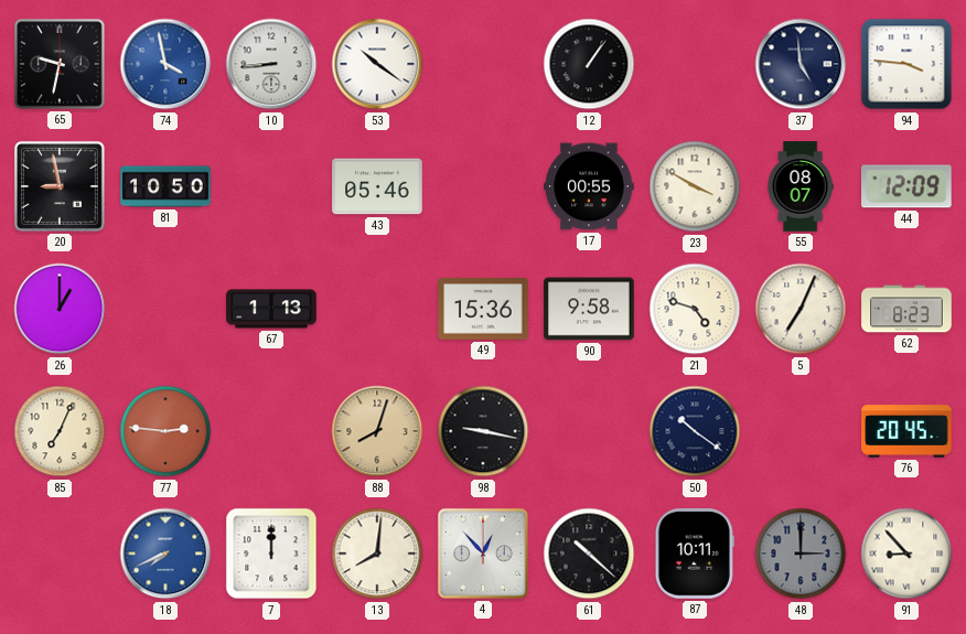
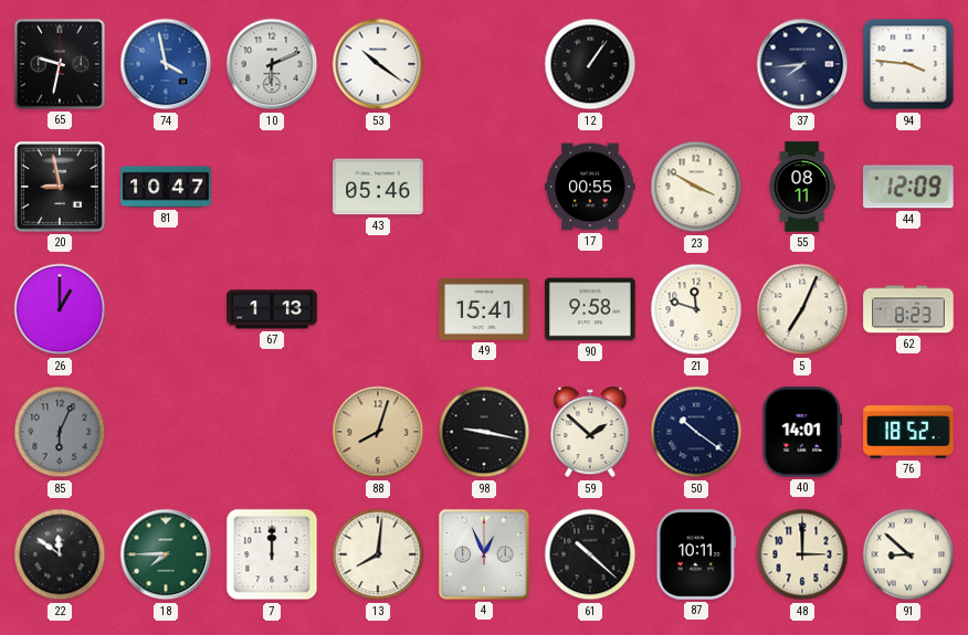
10: 8:44 -> 6:11
37: 4:59 -> 7:44
81: 10:50 -> 10:47
55: 08:07 -> 08:11
49: 15:36 -> 15:41
21: 4:48 -> 11:48
85: 7:04 -> 6:04
85 dial: cream -> grey
77: 2:46 -> none
59: none -> 1:52
40: none -> 14:01
76: 20:45 -> 18:52
22: none -> 11:51
18: 7:41 -> 7:45
18 dial: blue -> green
4: 12:53 -> 12:56
48 dial: grey -> cream
91: 8:53 -> 8:52
